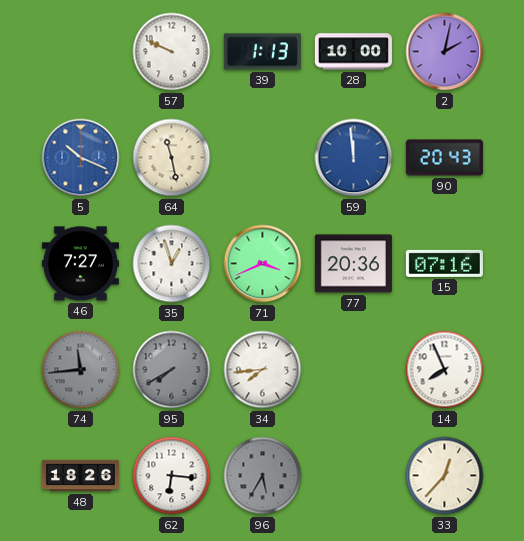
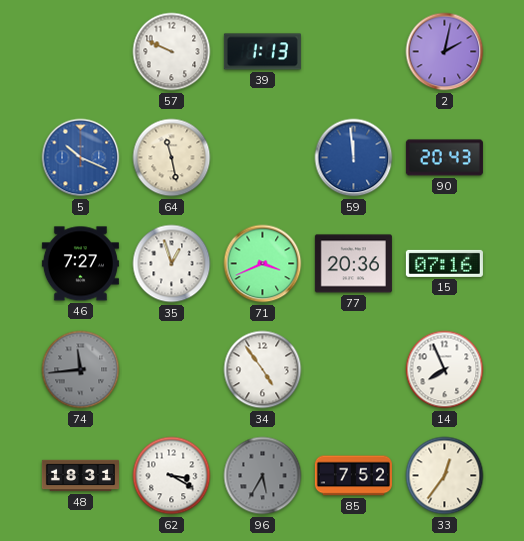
28: 10:00 -> none
95: 7:40 -> none
34: 7:44 -> 4:54
48: 18:26 -> 18:31
62: 6:16 -> 3:20
85: none -> 7:52
33: 12:37 -> 12:36
